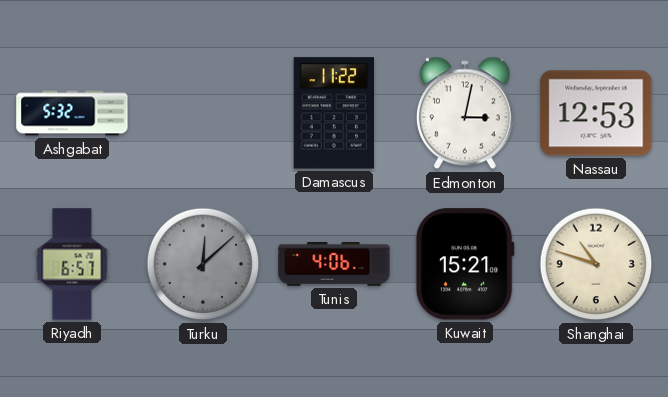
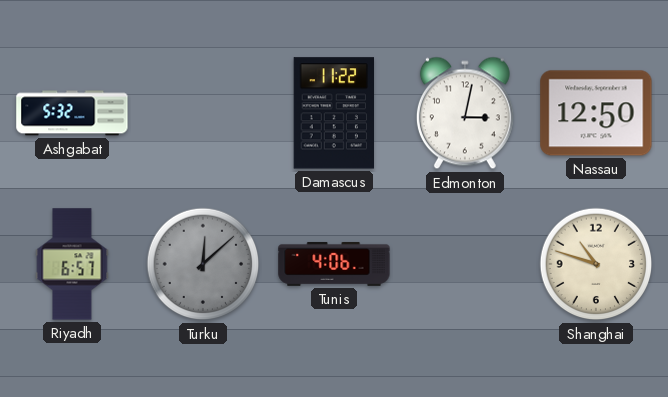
Nassau: 12:53 -> 12:50
Kuwait: 15:21 -> none
